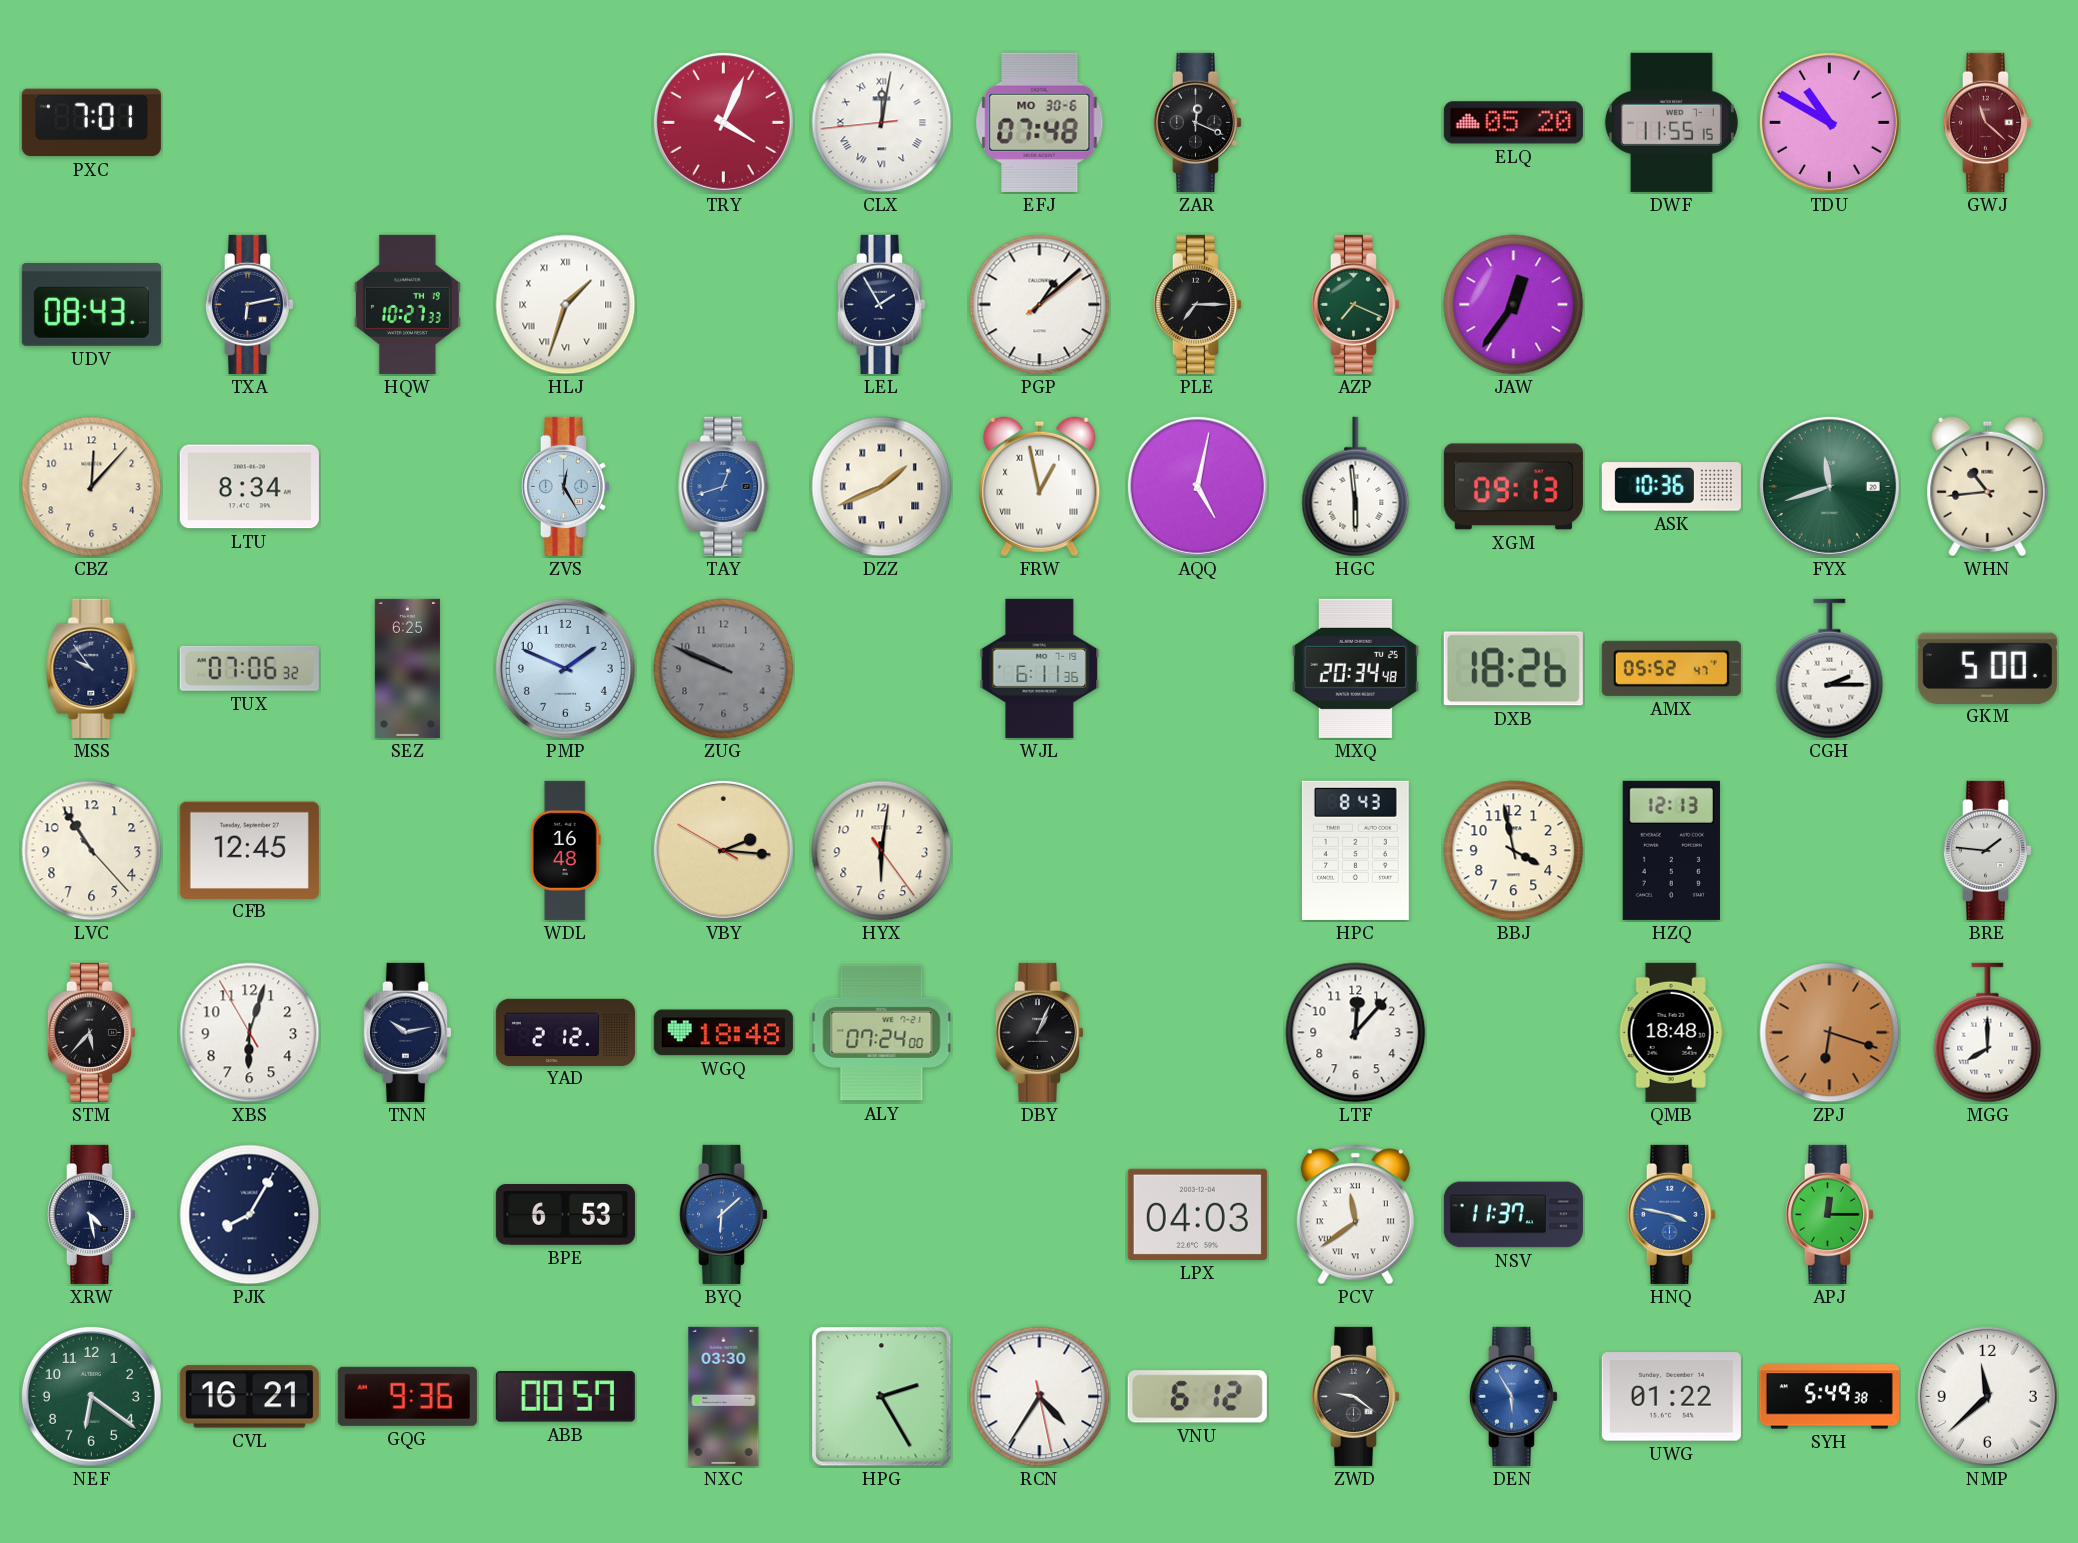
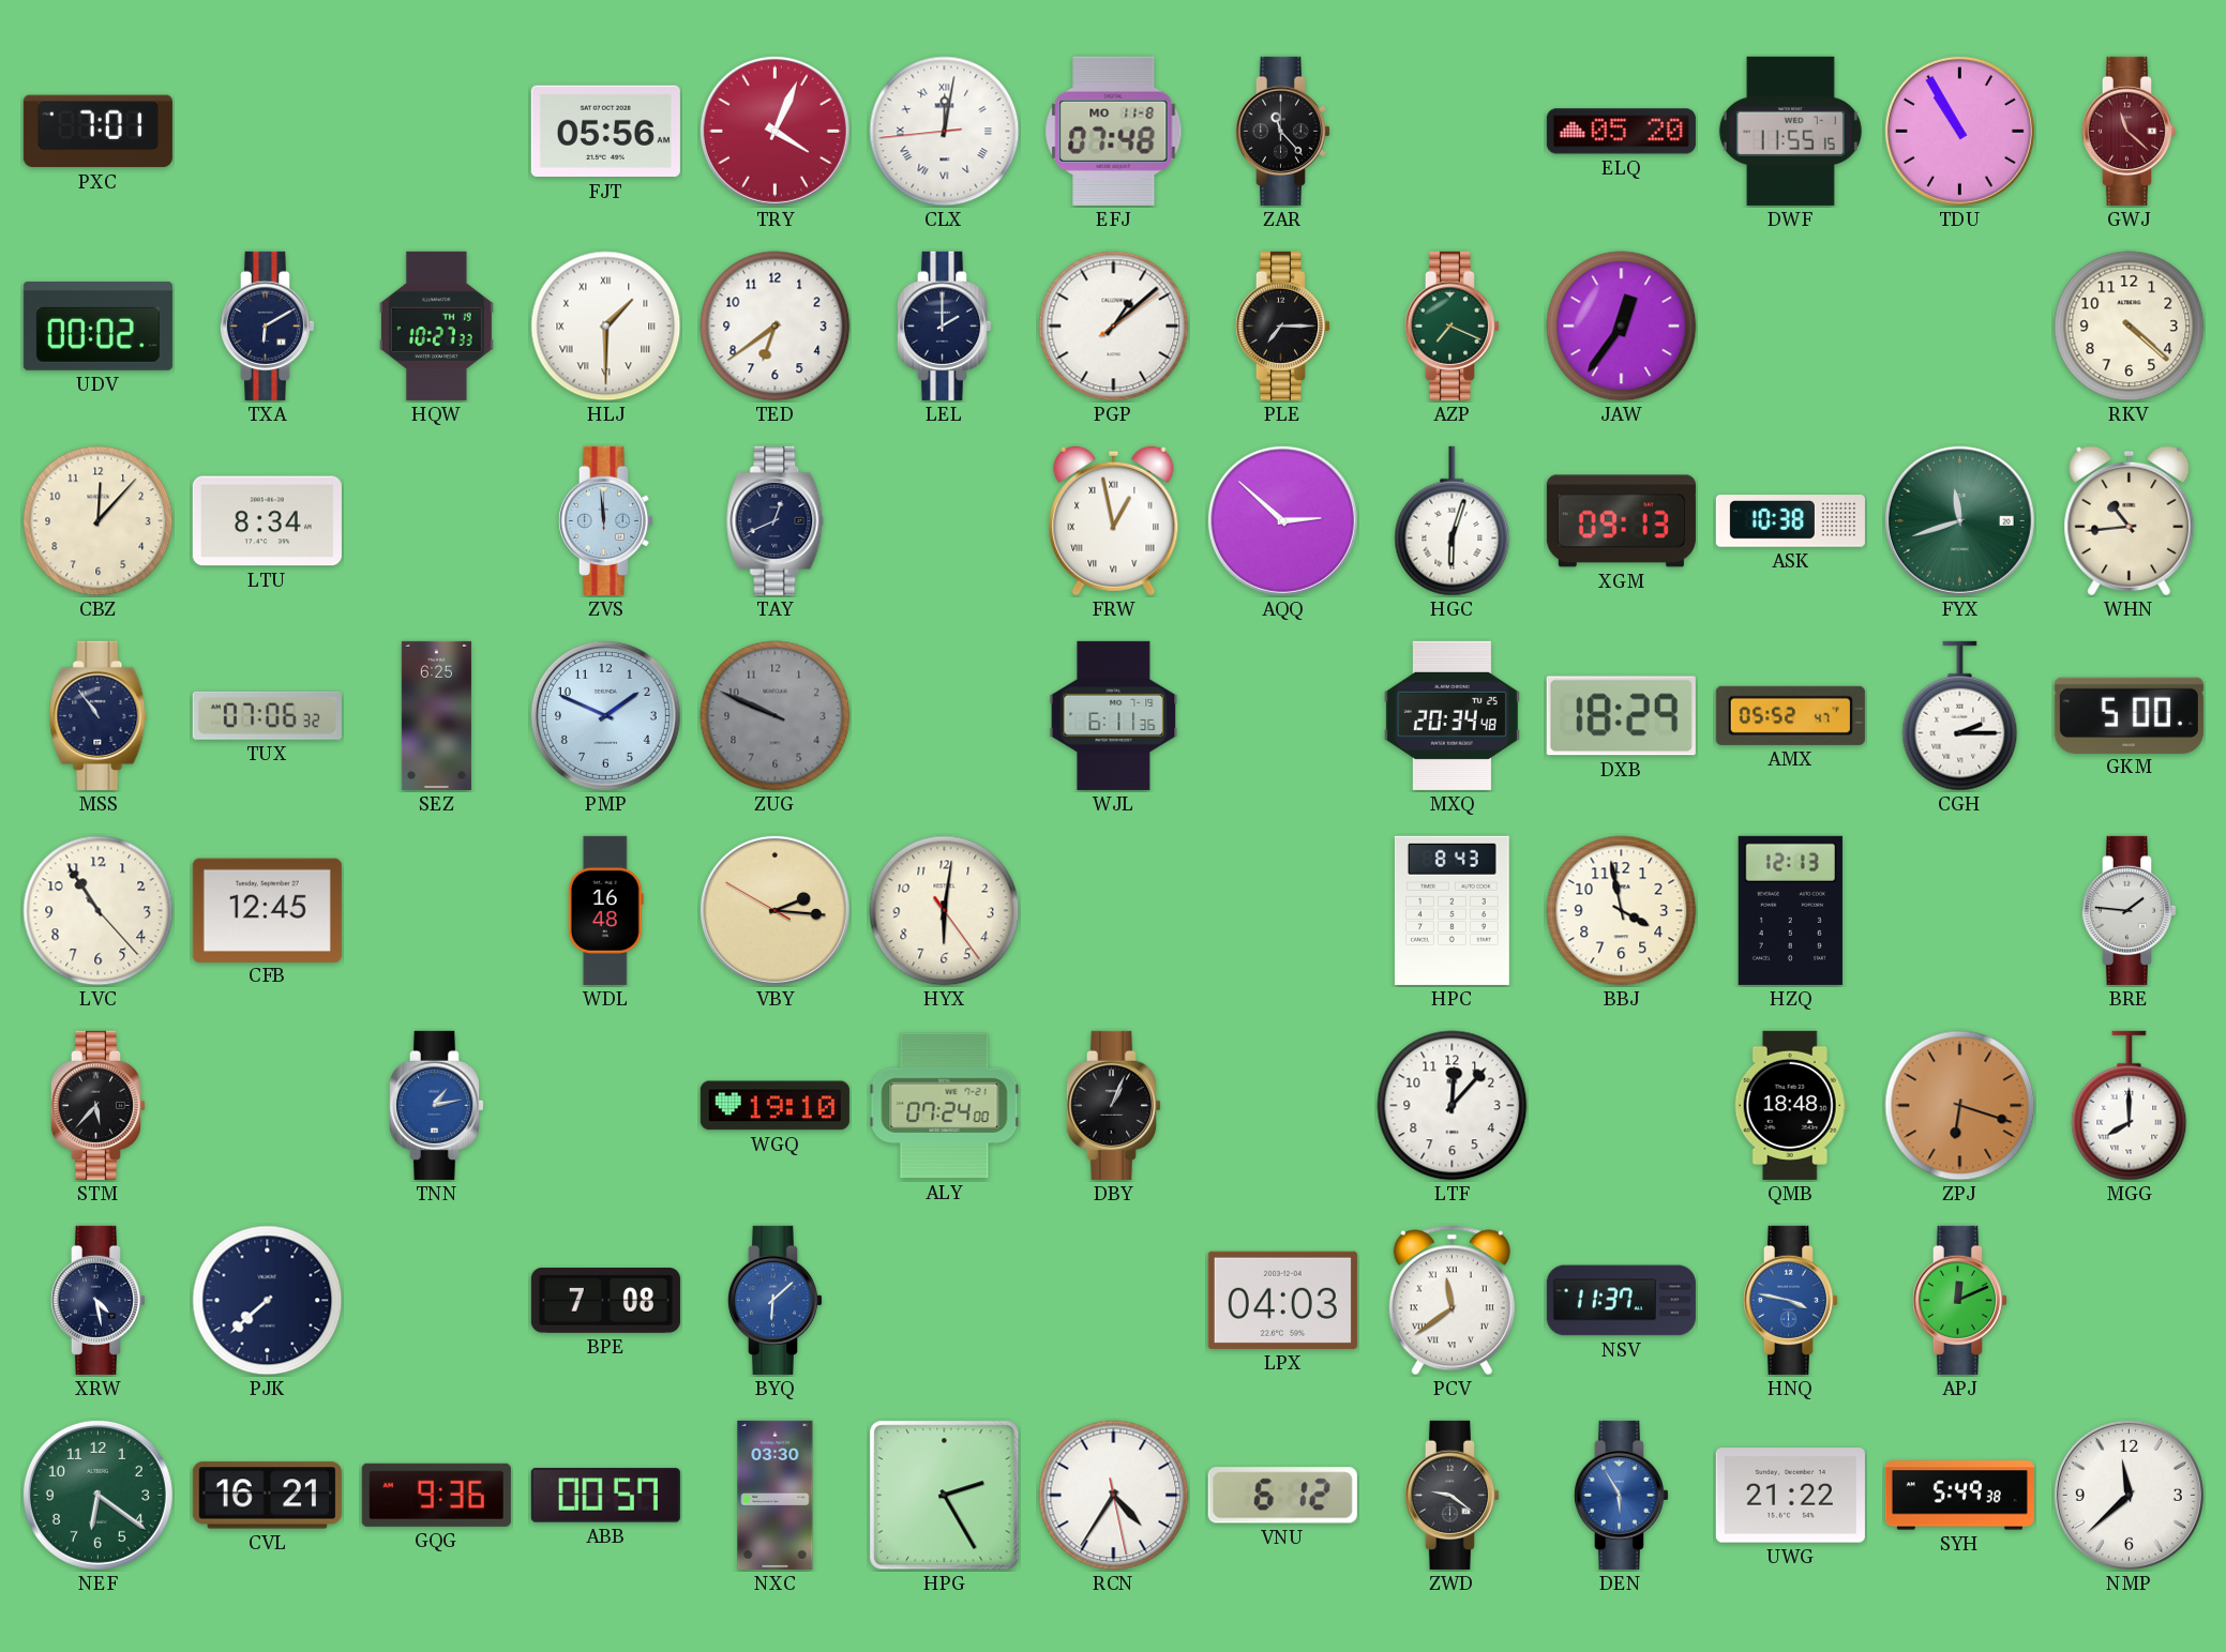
FJT: none -> 05:56
EFJ date: MO 30-6 -> MO 11-8
ZAR: 12:19 -> 11:23
TDU: 10:50 -> 10:55
UDV: 08:43 -> 00:02
TXA: 6:13 -> 6:10
HLJ: 1:33 -> 1:30
TED: none -> 6:39
LEL: 1:55 -> 2:00
RKV: none -> 4:22
ZVS: 12:25 -> 11:59
TAY: 12:42 -> 12:41
TAY dial: blue -> navy
DZZ: 1:41 -> none
AQQ: 5:02 -> 2:52
HGC: 5:59 -> 6:03
ASK: 10:36 -> 10:38
MSS: 9:54 -> 10:54
DXB: 18:26 -> 18:29
XBS: 6:02 -> none
TNN: 10:13 -> 1:13
TNN dial: navy -> blue
YAD: 2:12 -> none
WGQ: 18:48 -> 19:10
PJK: 8:05 -> 7:38
BPE: 6:53 -> 7:08
APJ: 12:15 -> 12:11
UWG: 01:22 -> 21:22
